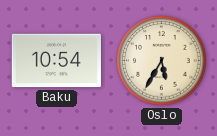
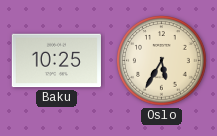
Baku: 10:54 -> 10:25
